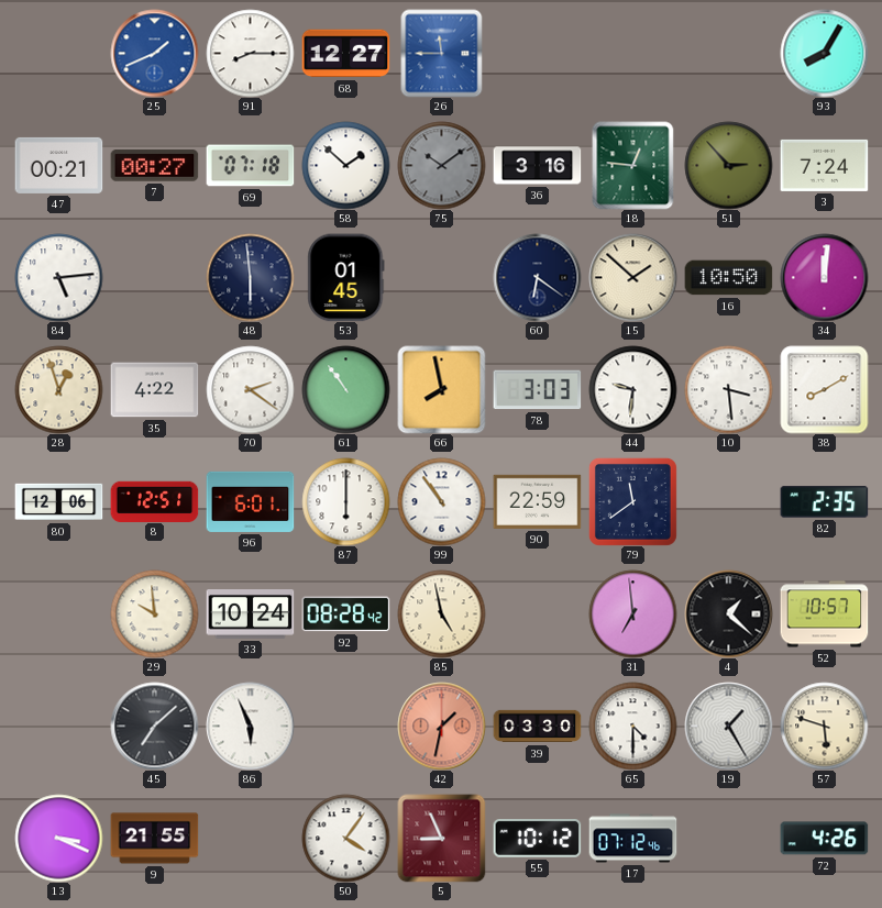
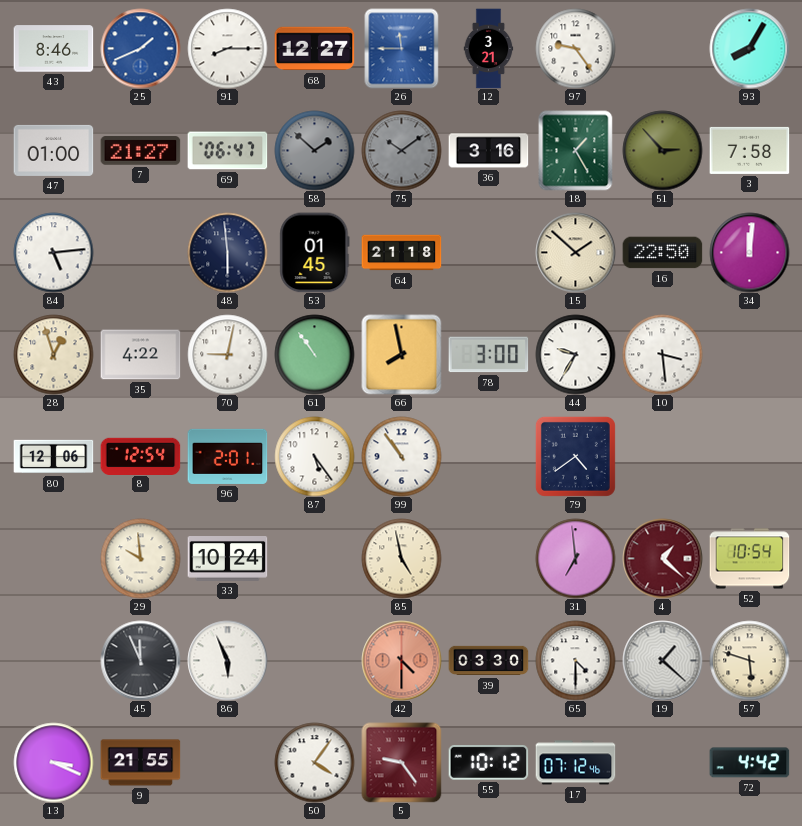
43: none -> 8:46
12: none -> 3:21
97: none -> 9:24
47: 00:21 -> 01:00
7: 00:27 -> 21:27
69: 07:18 -> 06:47
58 dial: white -> grey
18: 12:46 -> 1:25
3: 7:24 -> 7:58
64: none -> 21:18
60: 6:21 -> none
16: 10:50 -> 22:50
70: 2:21 -> 9:02
78: 3:03 -> 3:00
44: 9:31 -> 9:35
38: 8:10 -> none
8: 12:51 -> 12:54
96: 6:01 -> 2:01
87: 6:00 -> 5:24
90: 22:59 -> none
79: 11:39 -> 4:39
82: 2:35 -> none
92: 08:28 -> none
4 dial: black -> burgundy
52: 10:57 -> 10:54
45: 7:08 -> 11:56
42: 1:32 -> 4:30
19: 1:25 -> 1:22
5: 8:56 -> 9:24
72: 4:26 -> 4:42
